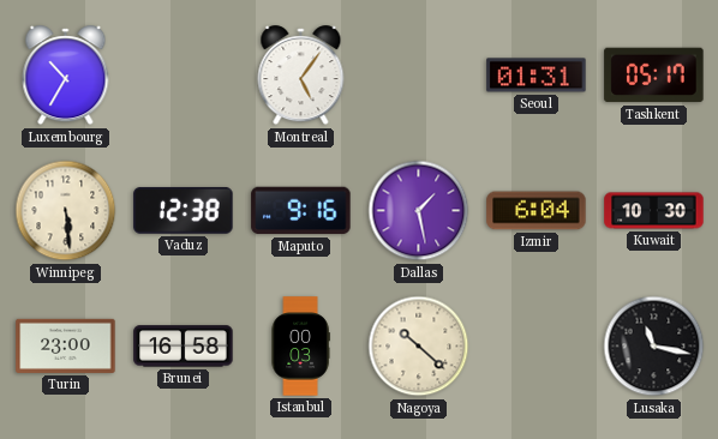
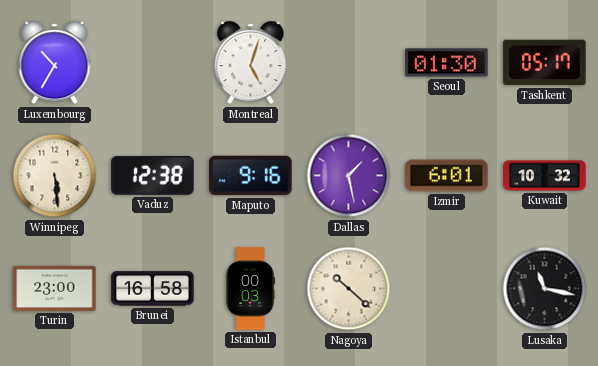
Montreal: 5:06 -> 5:03
Seoul: 01:31 -> 01:30
Izmir: 6:04 -> 6:01
Kuwait: 10:30 -> 10:32
